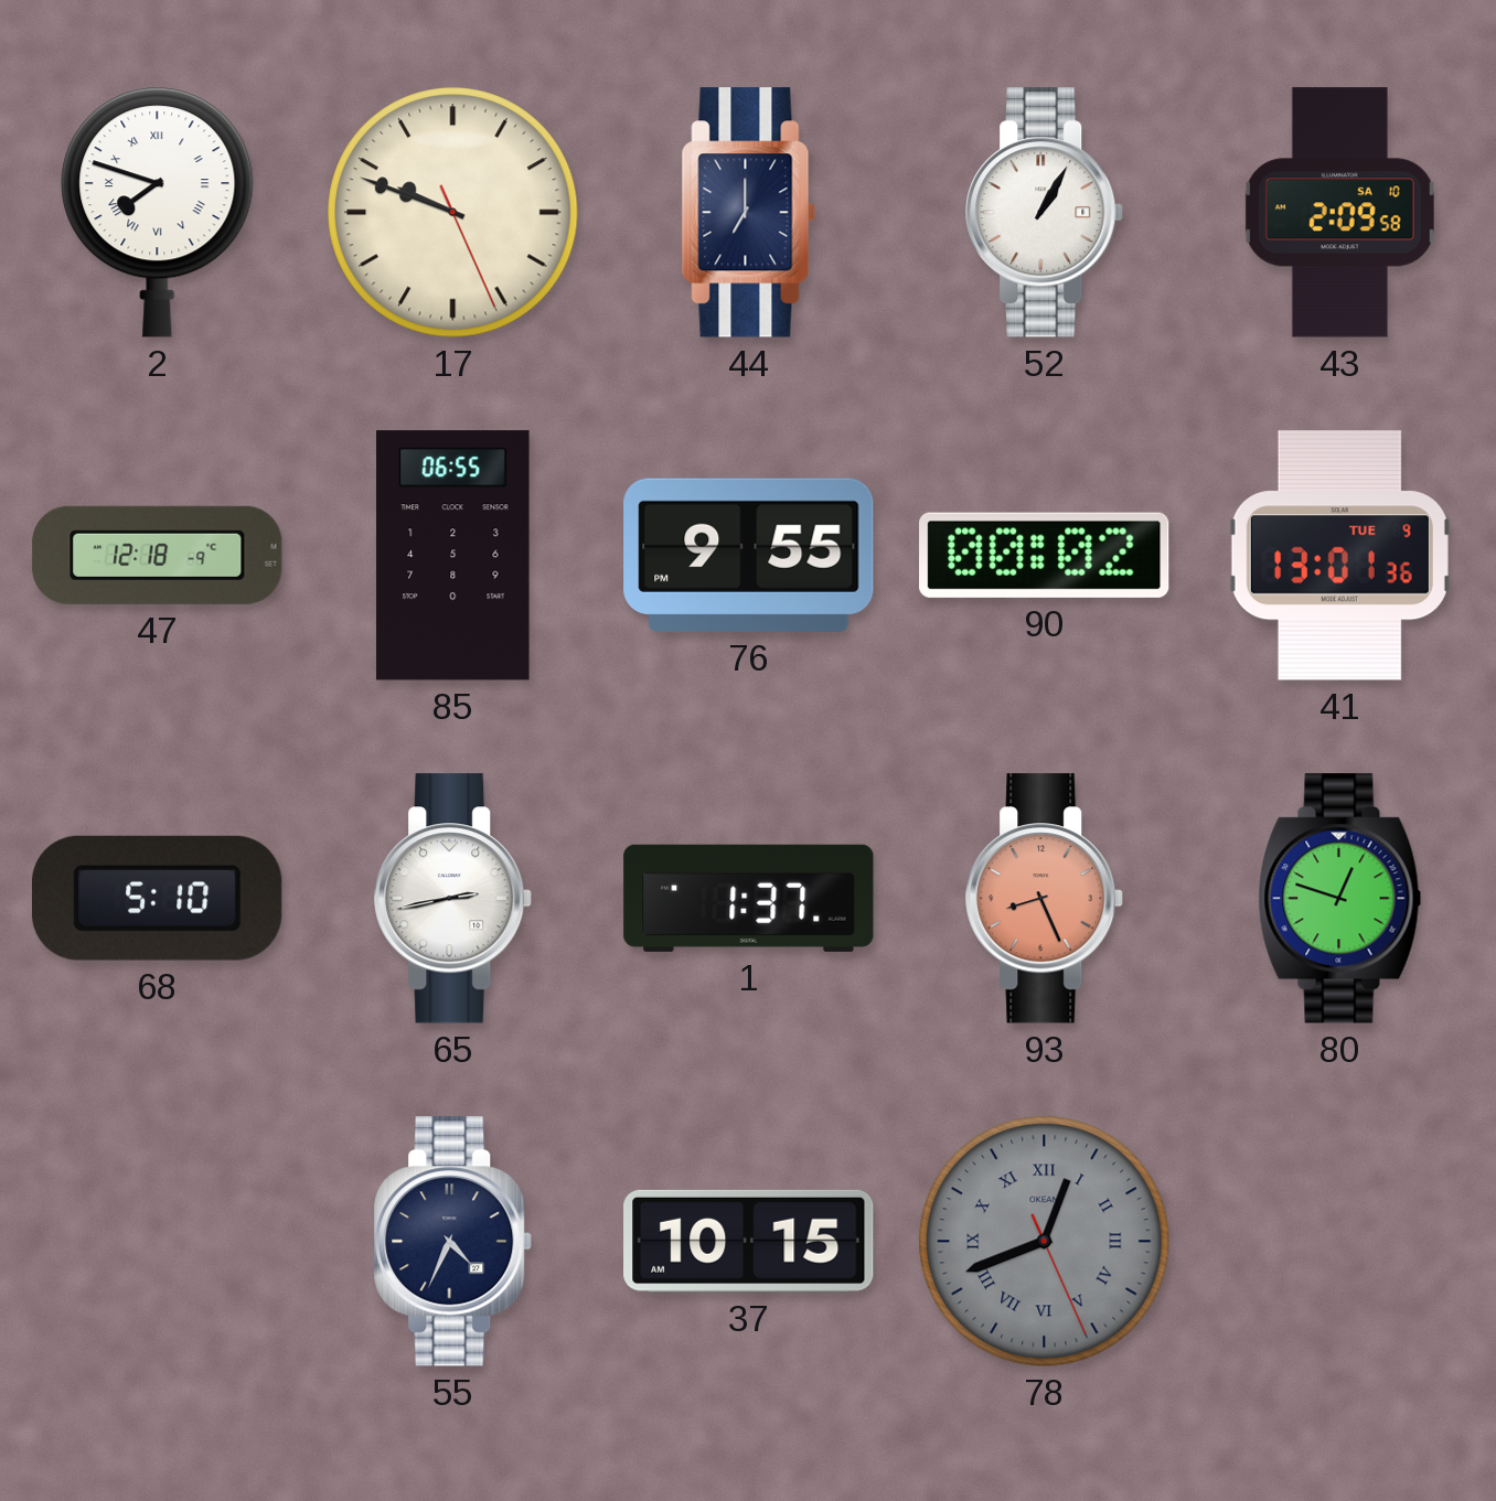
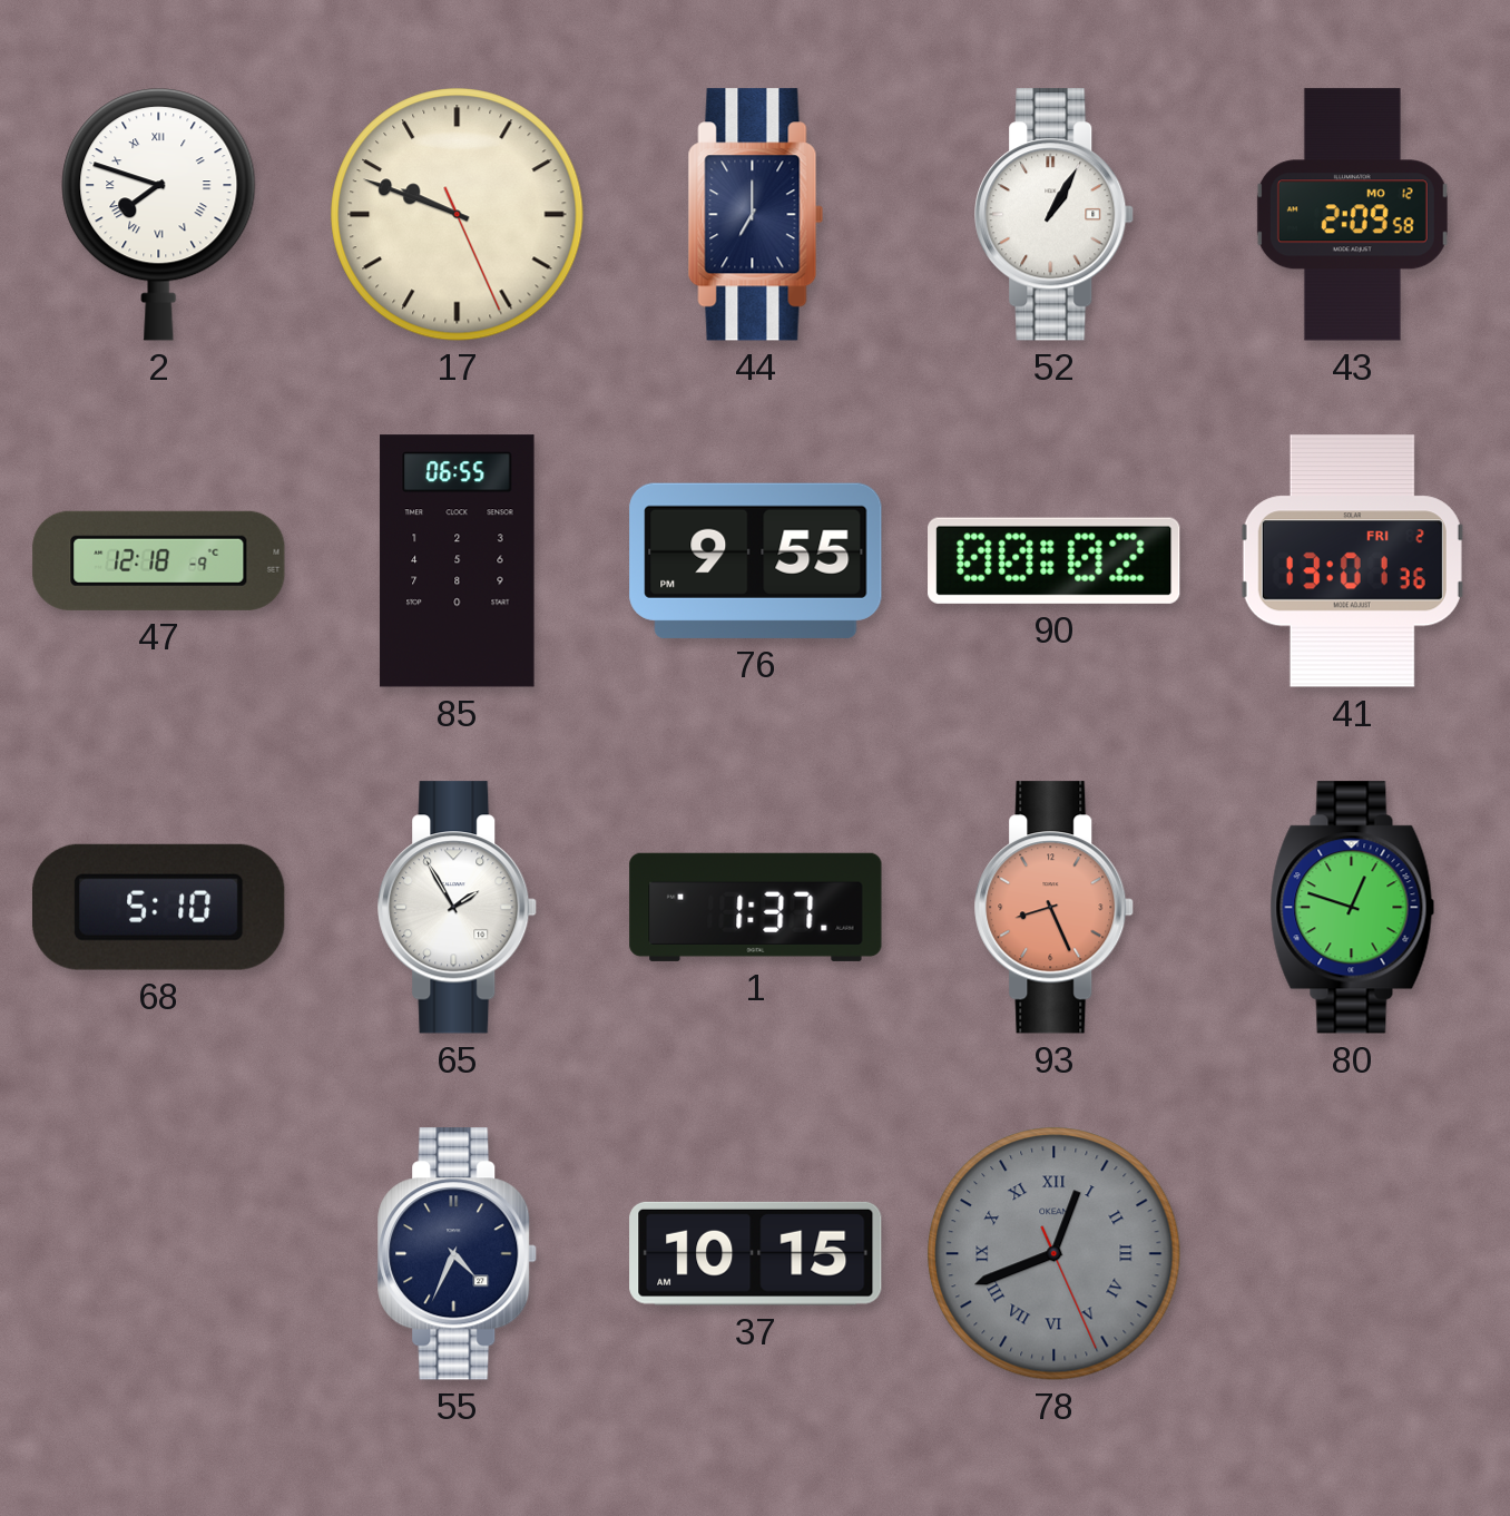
43 date: SA 10 -> MO 12
41 date: TUE 9 -> FRI 2
65: 2:43 -> 1:55
